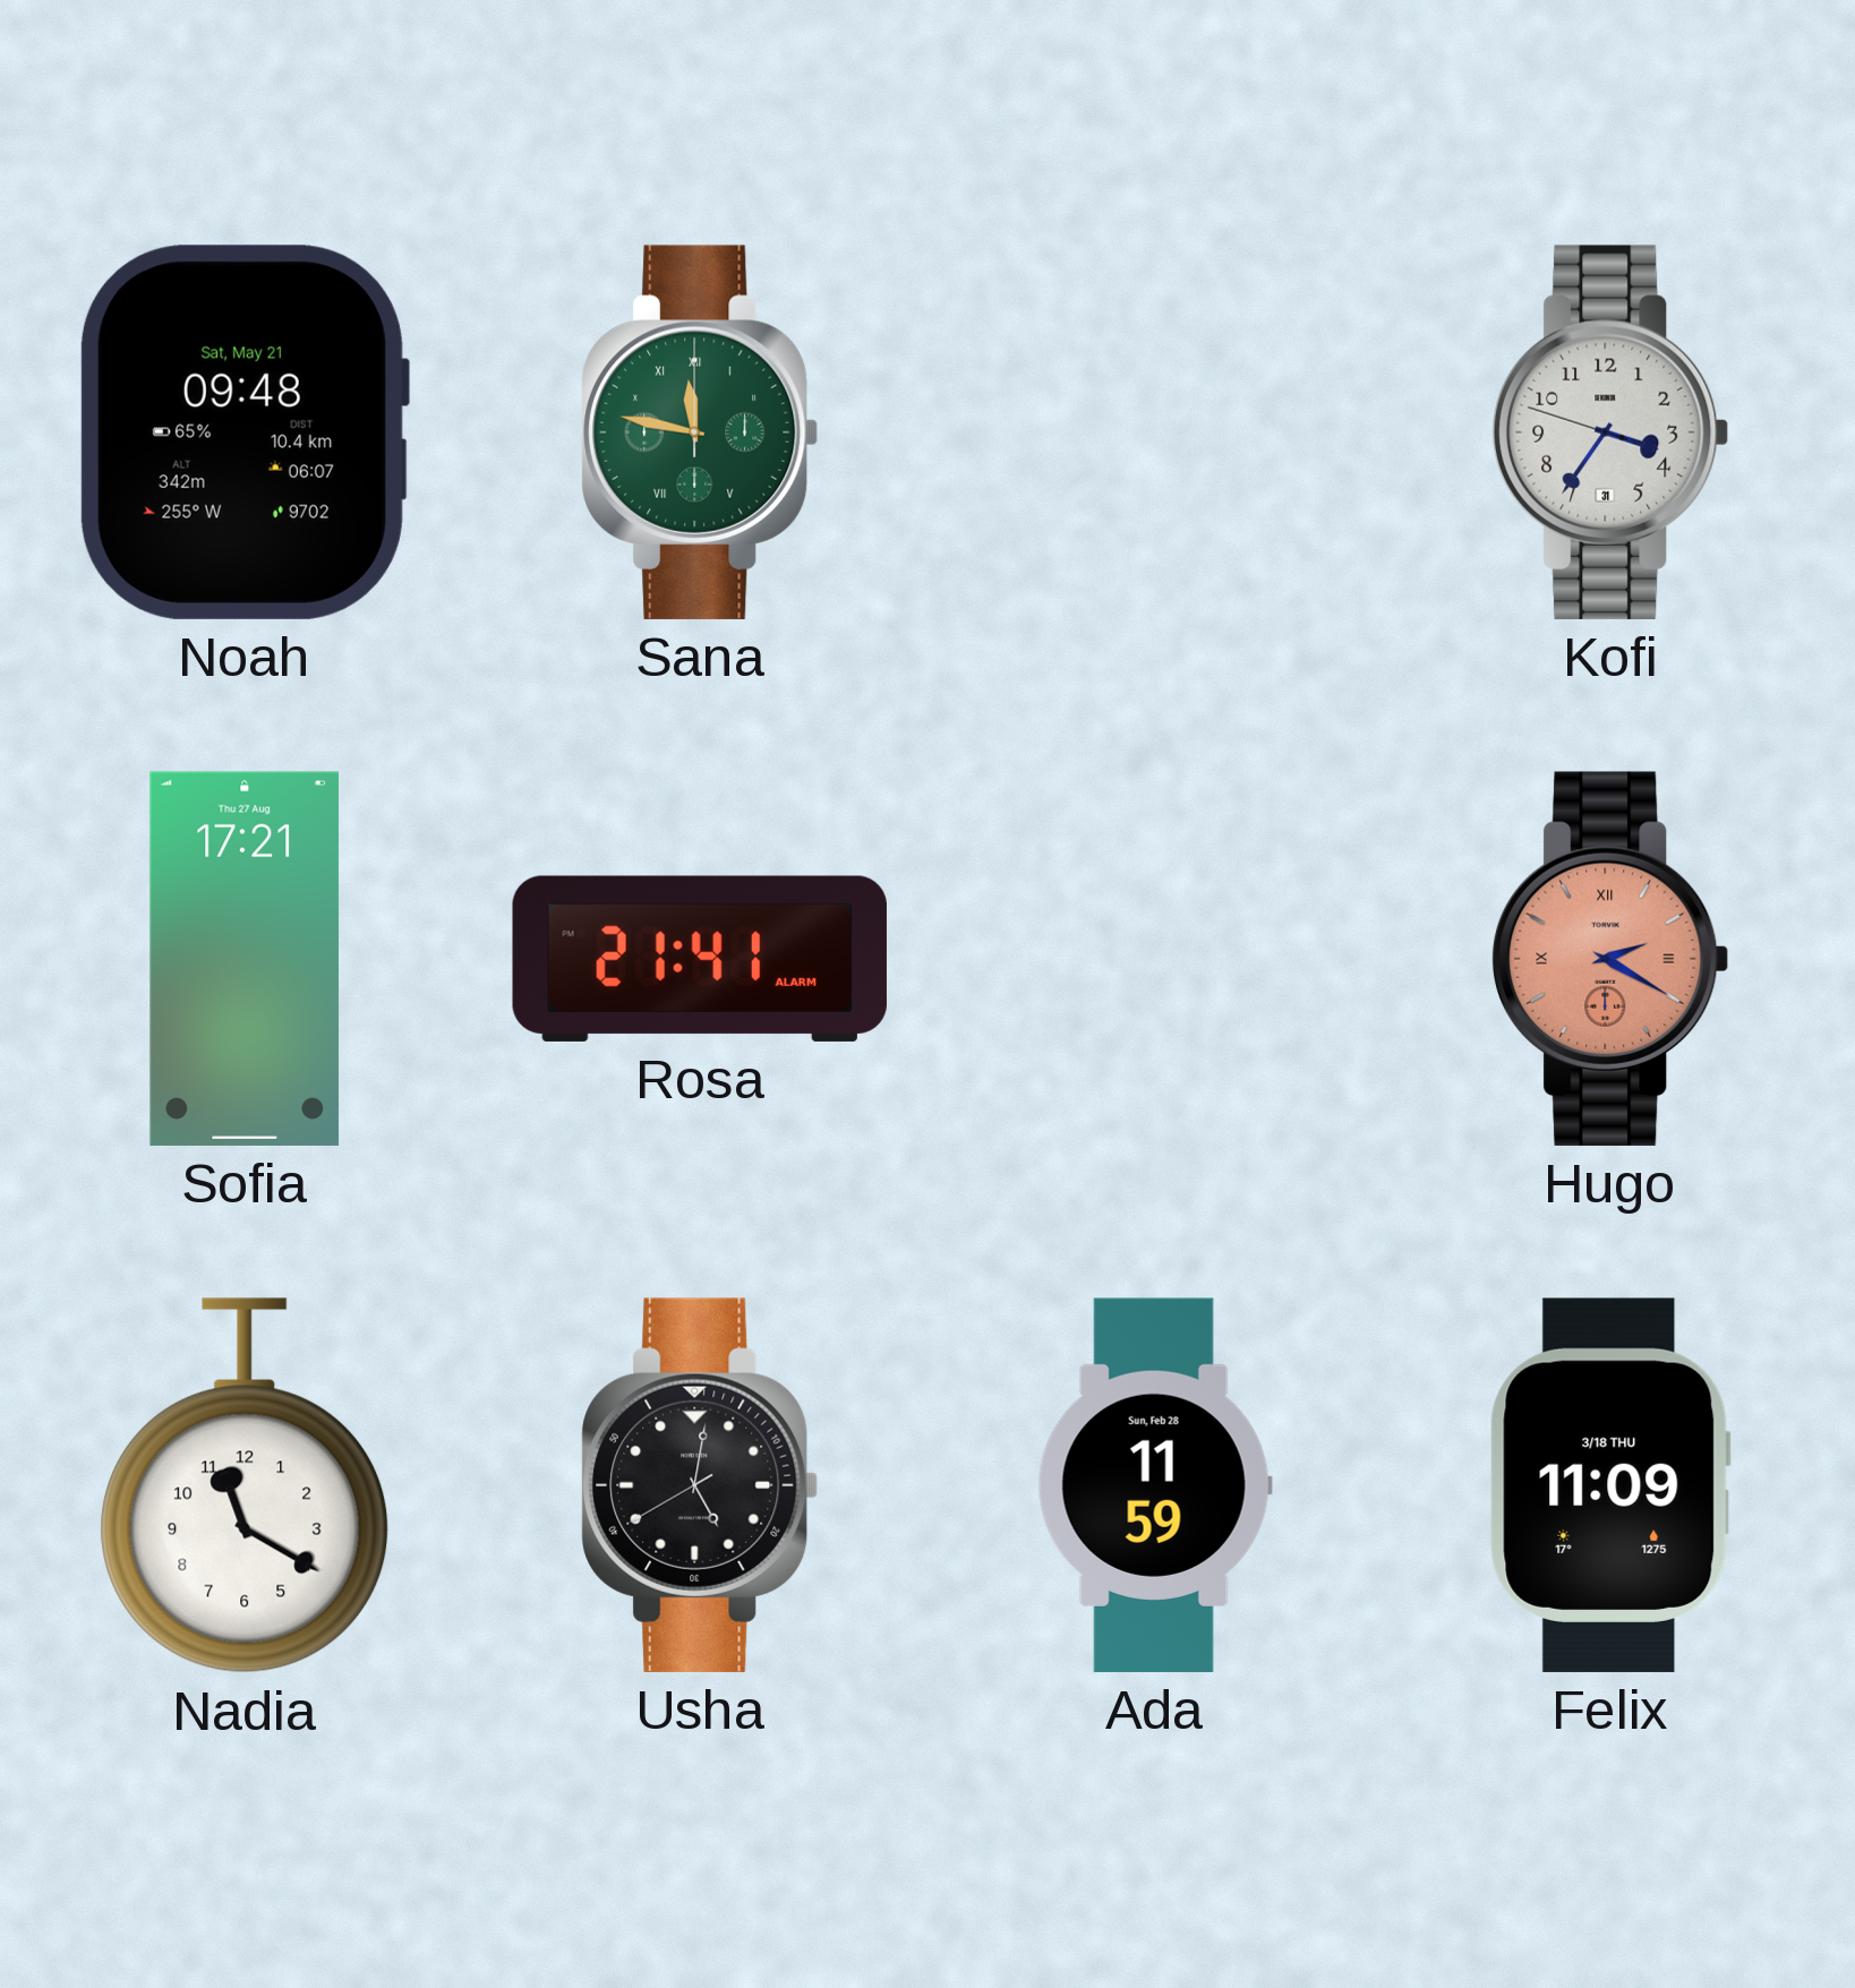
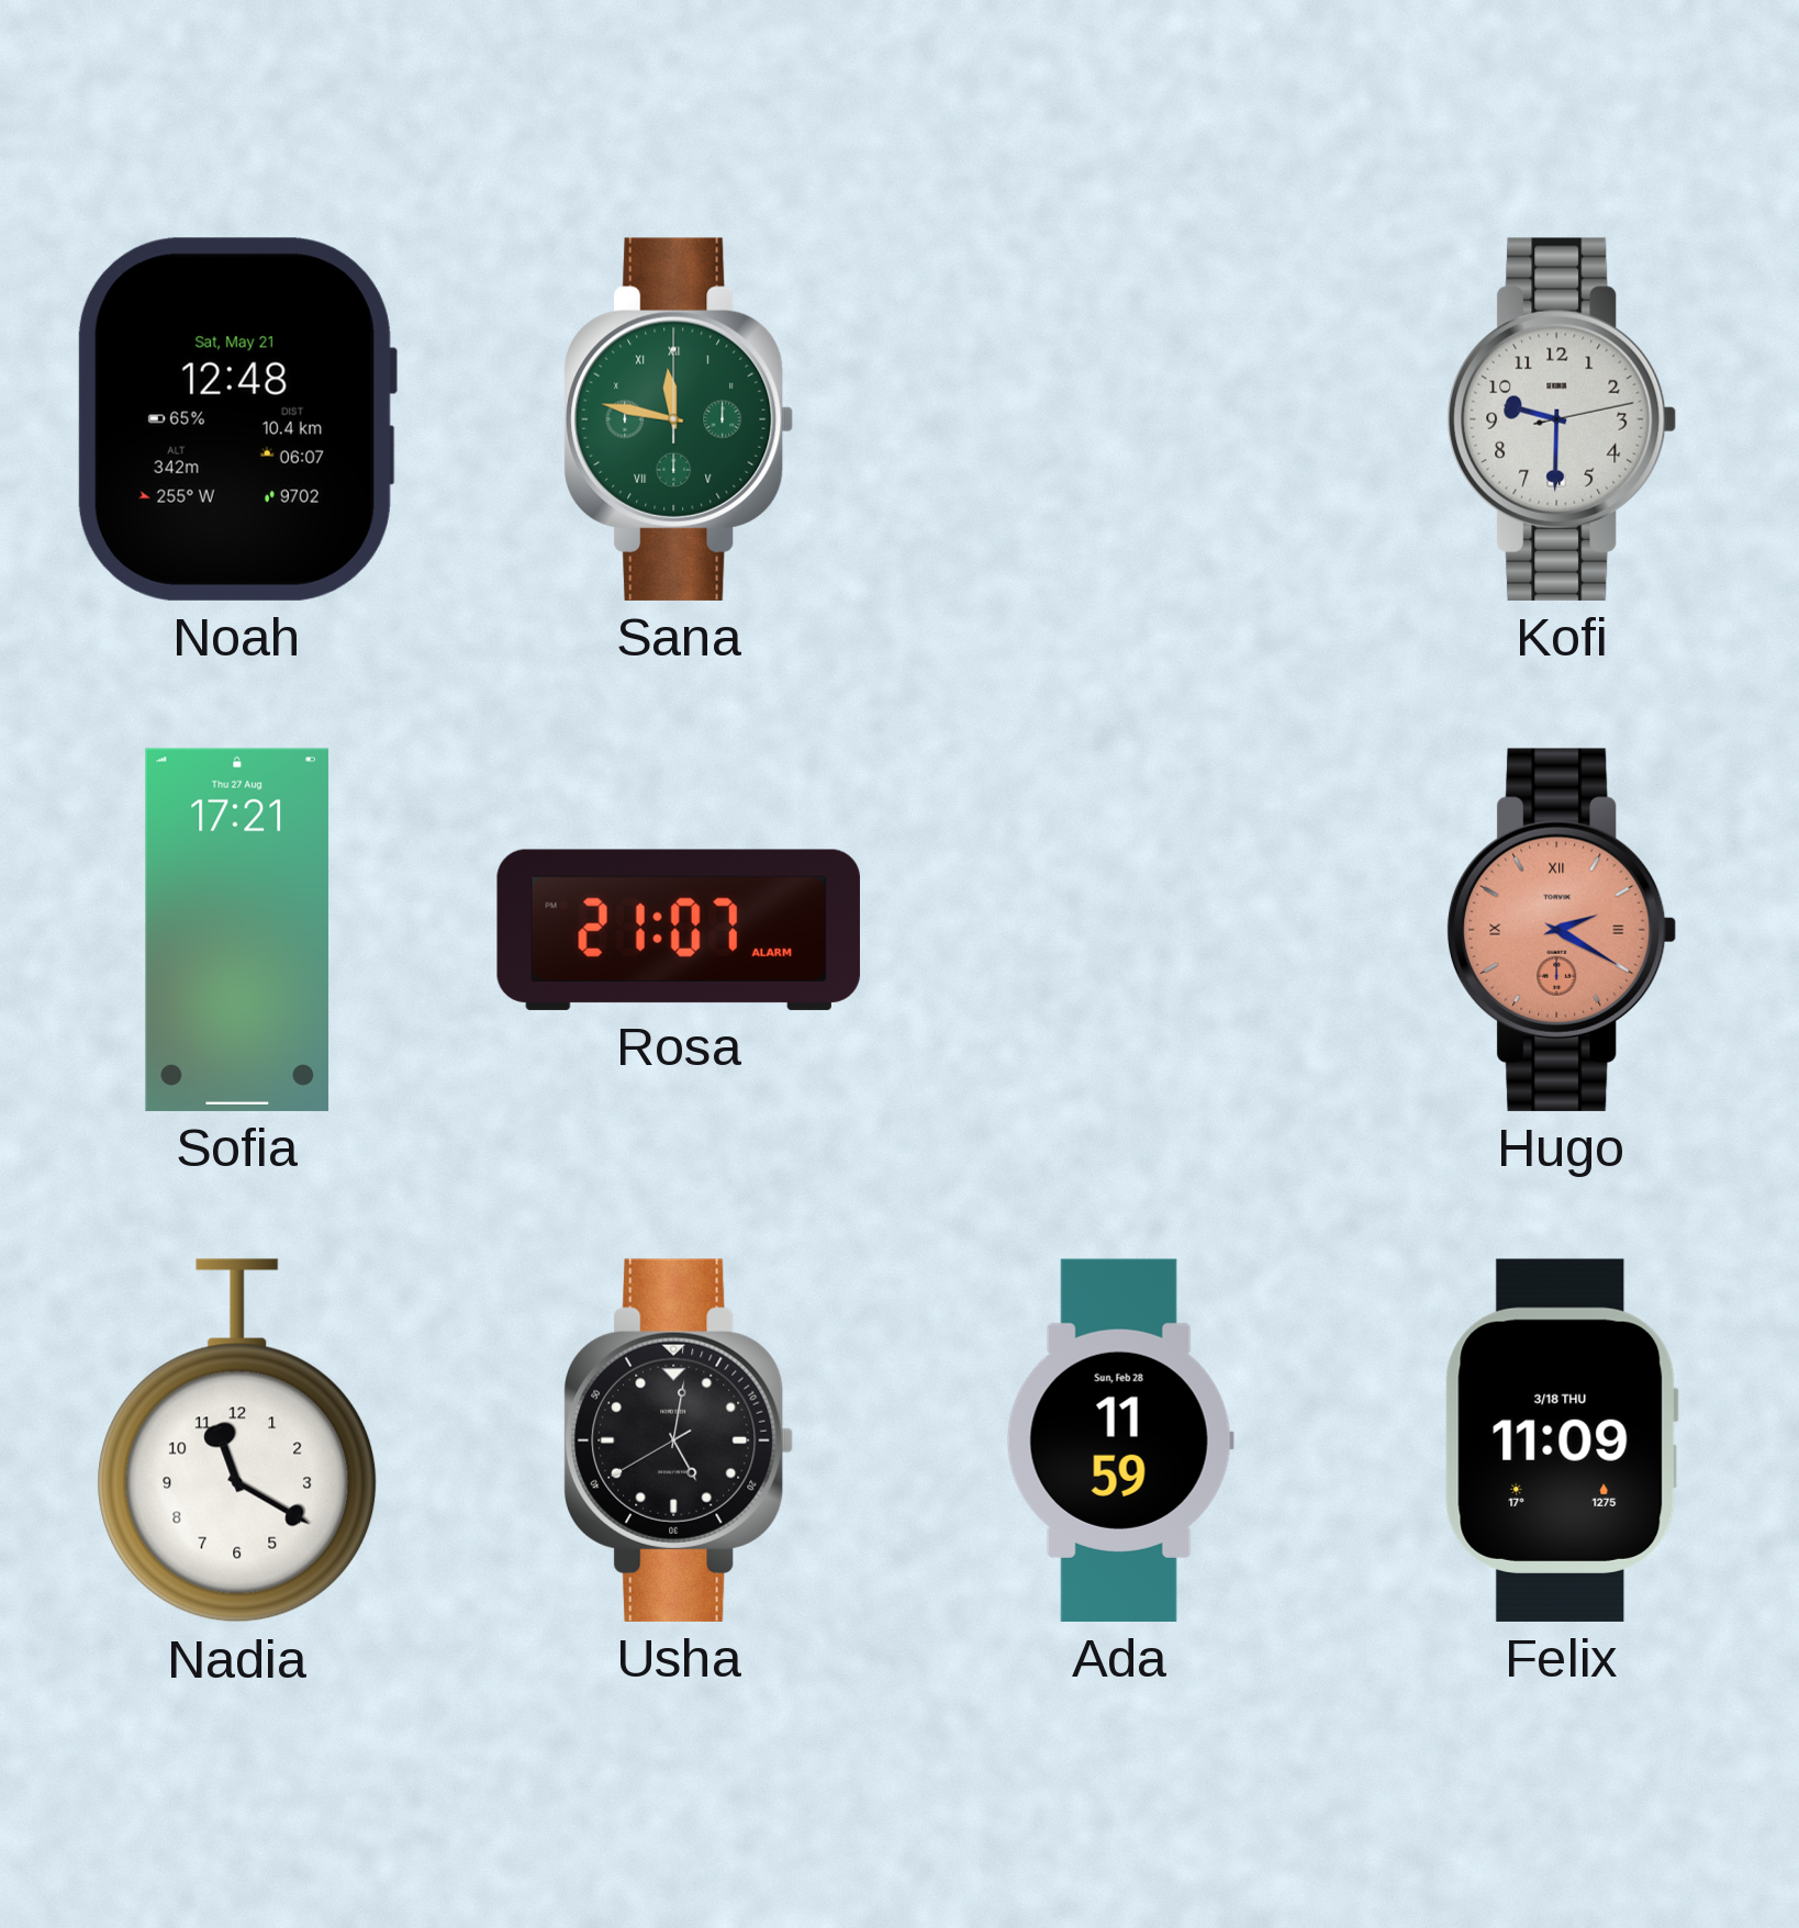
Noah: 09:48 -> 12:48
Kofi: 3:35 -> 9:30
Rosa: 21:41 -> 21:07
